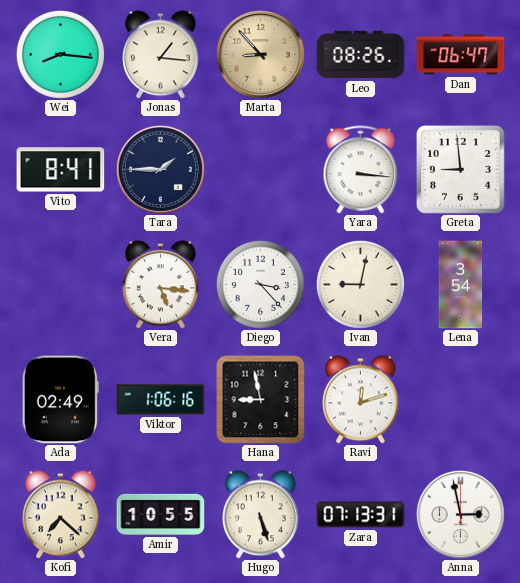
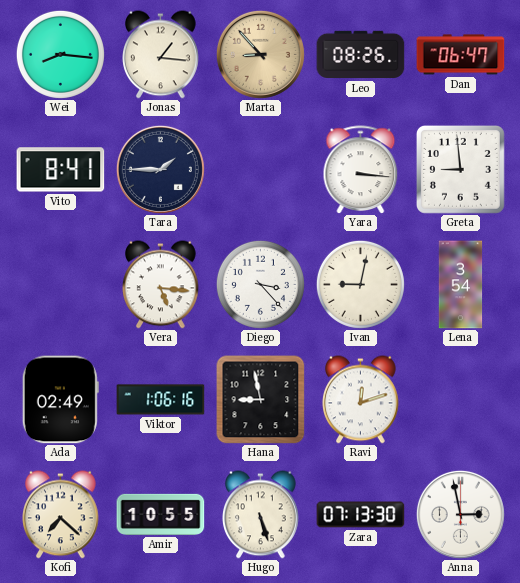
Zara: 07:13:31 -> 07:13:30
